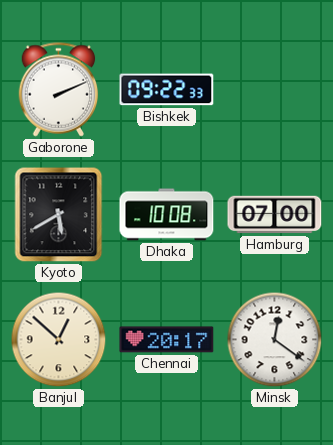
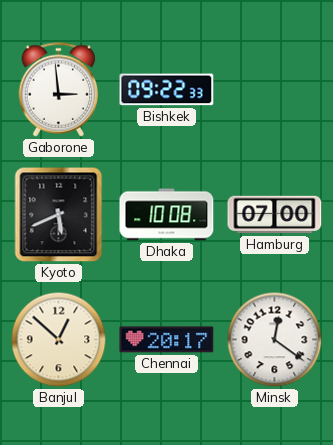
Gaborone: 2:11 -> 2:59
Kyoto: 5:40 -> 5:41
